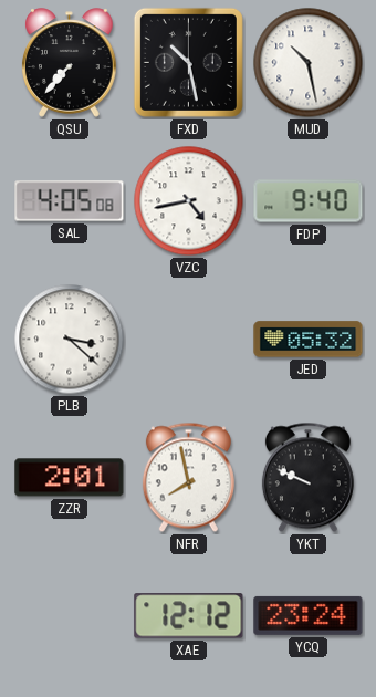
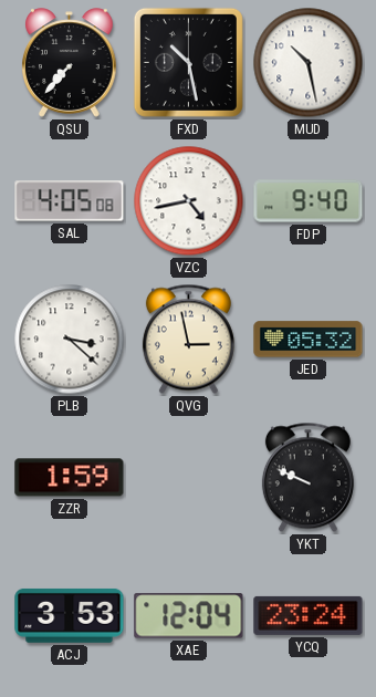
QVG: none -> 2:58
ZZR: 2:01 -> 1:59
NFR: 7:58 -> none
ACJ: none -> 3:53
XAE: 12:12 -> 12:04
